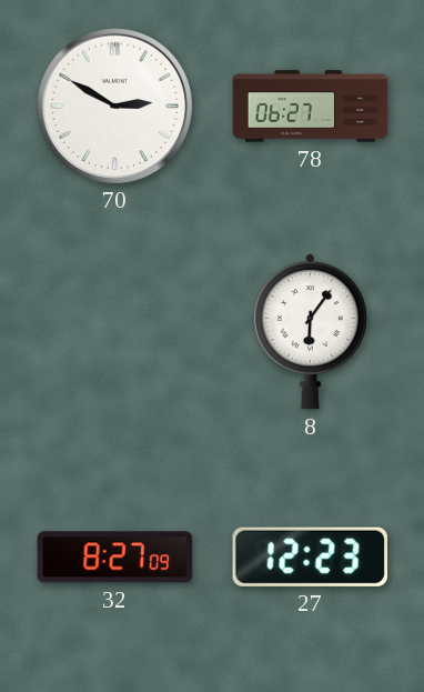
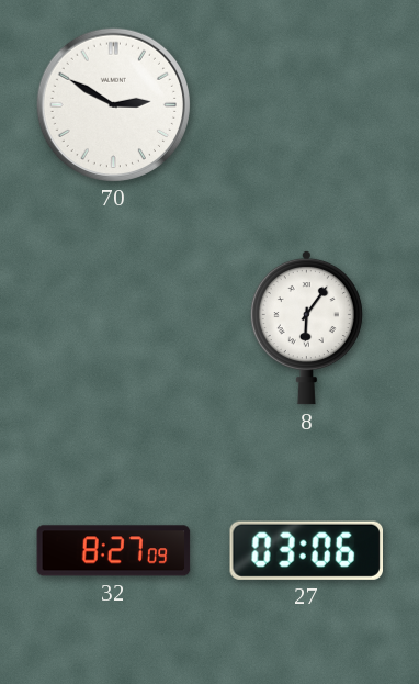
78: 06:27 -> none
27: 12:23 -> 03:06
